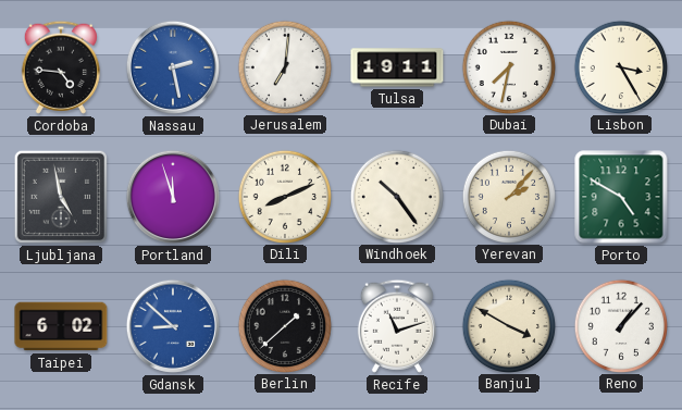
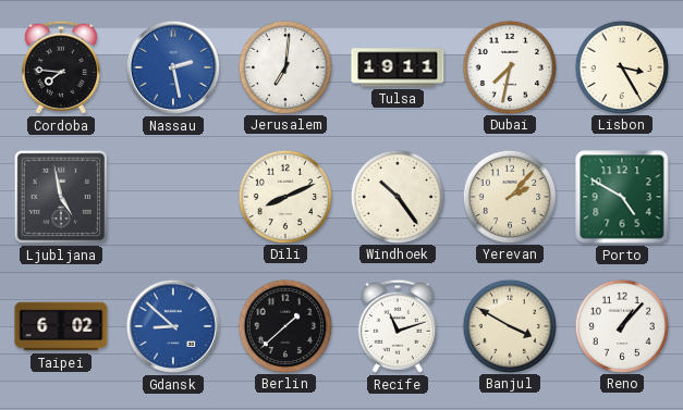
Cordoba: 4:46 -> 7:46
Portland: 11:57 -> none
